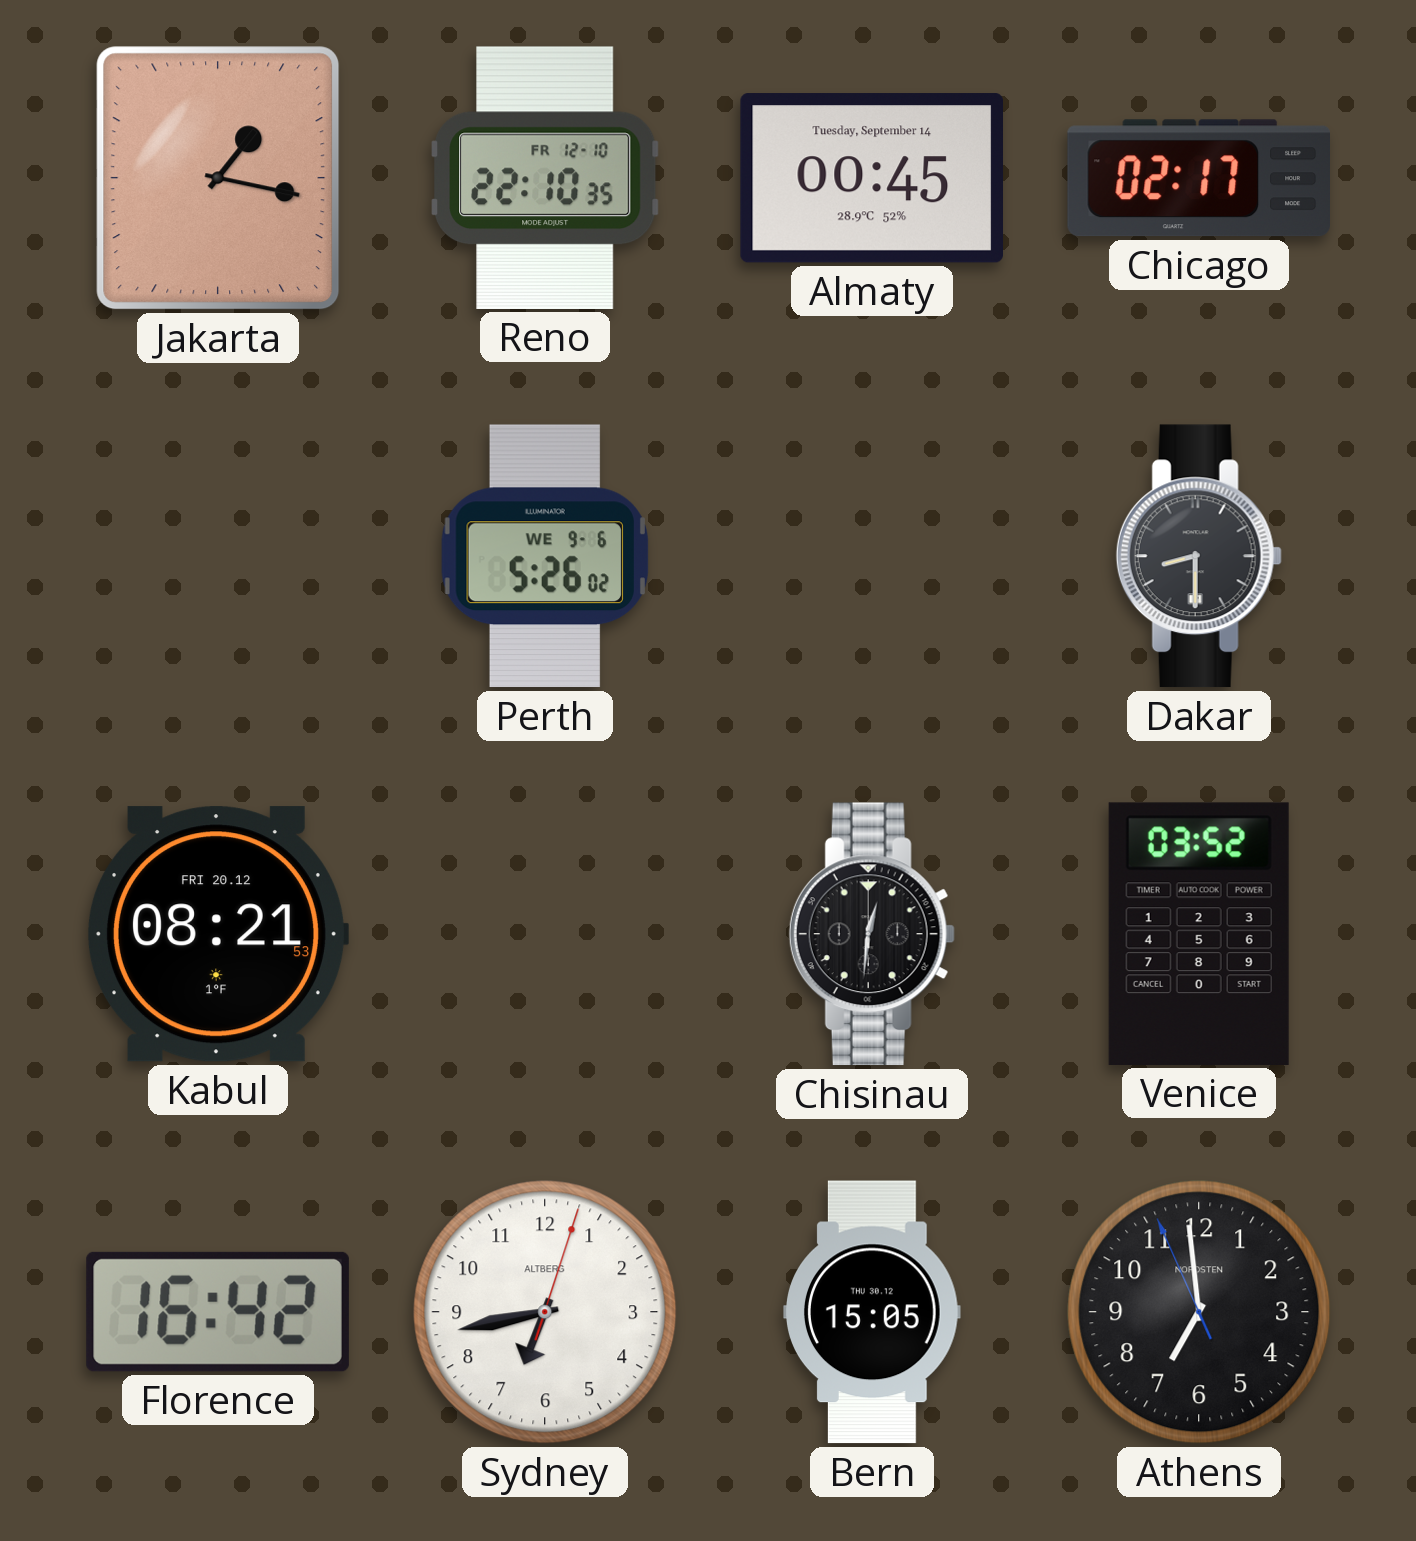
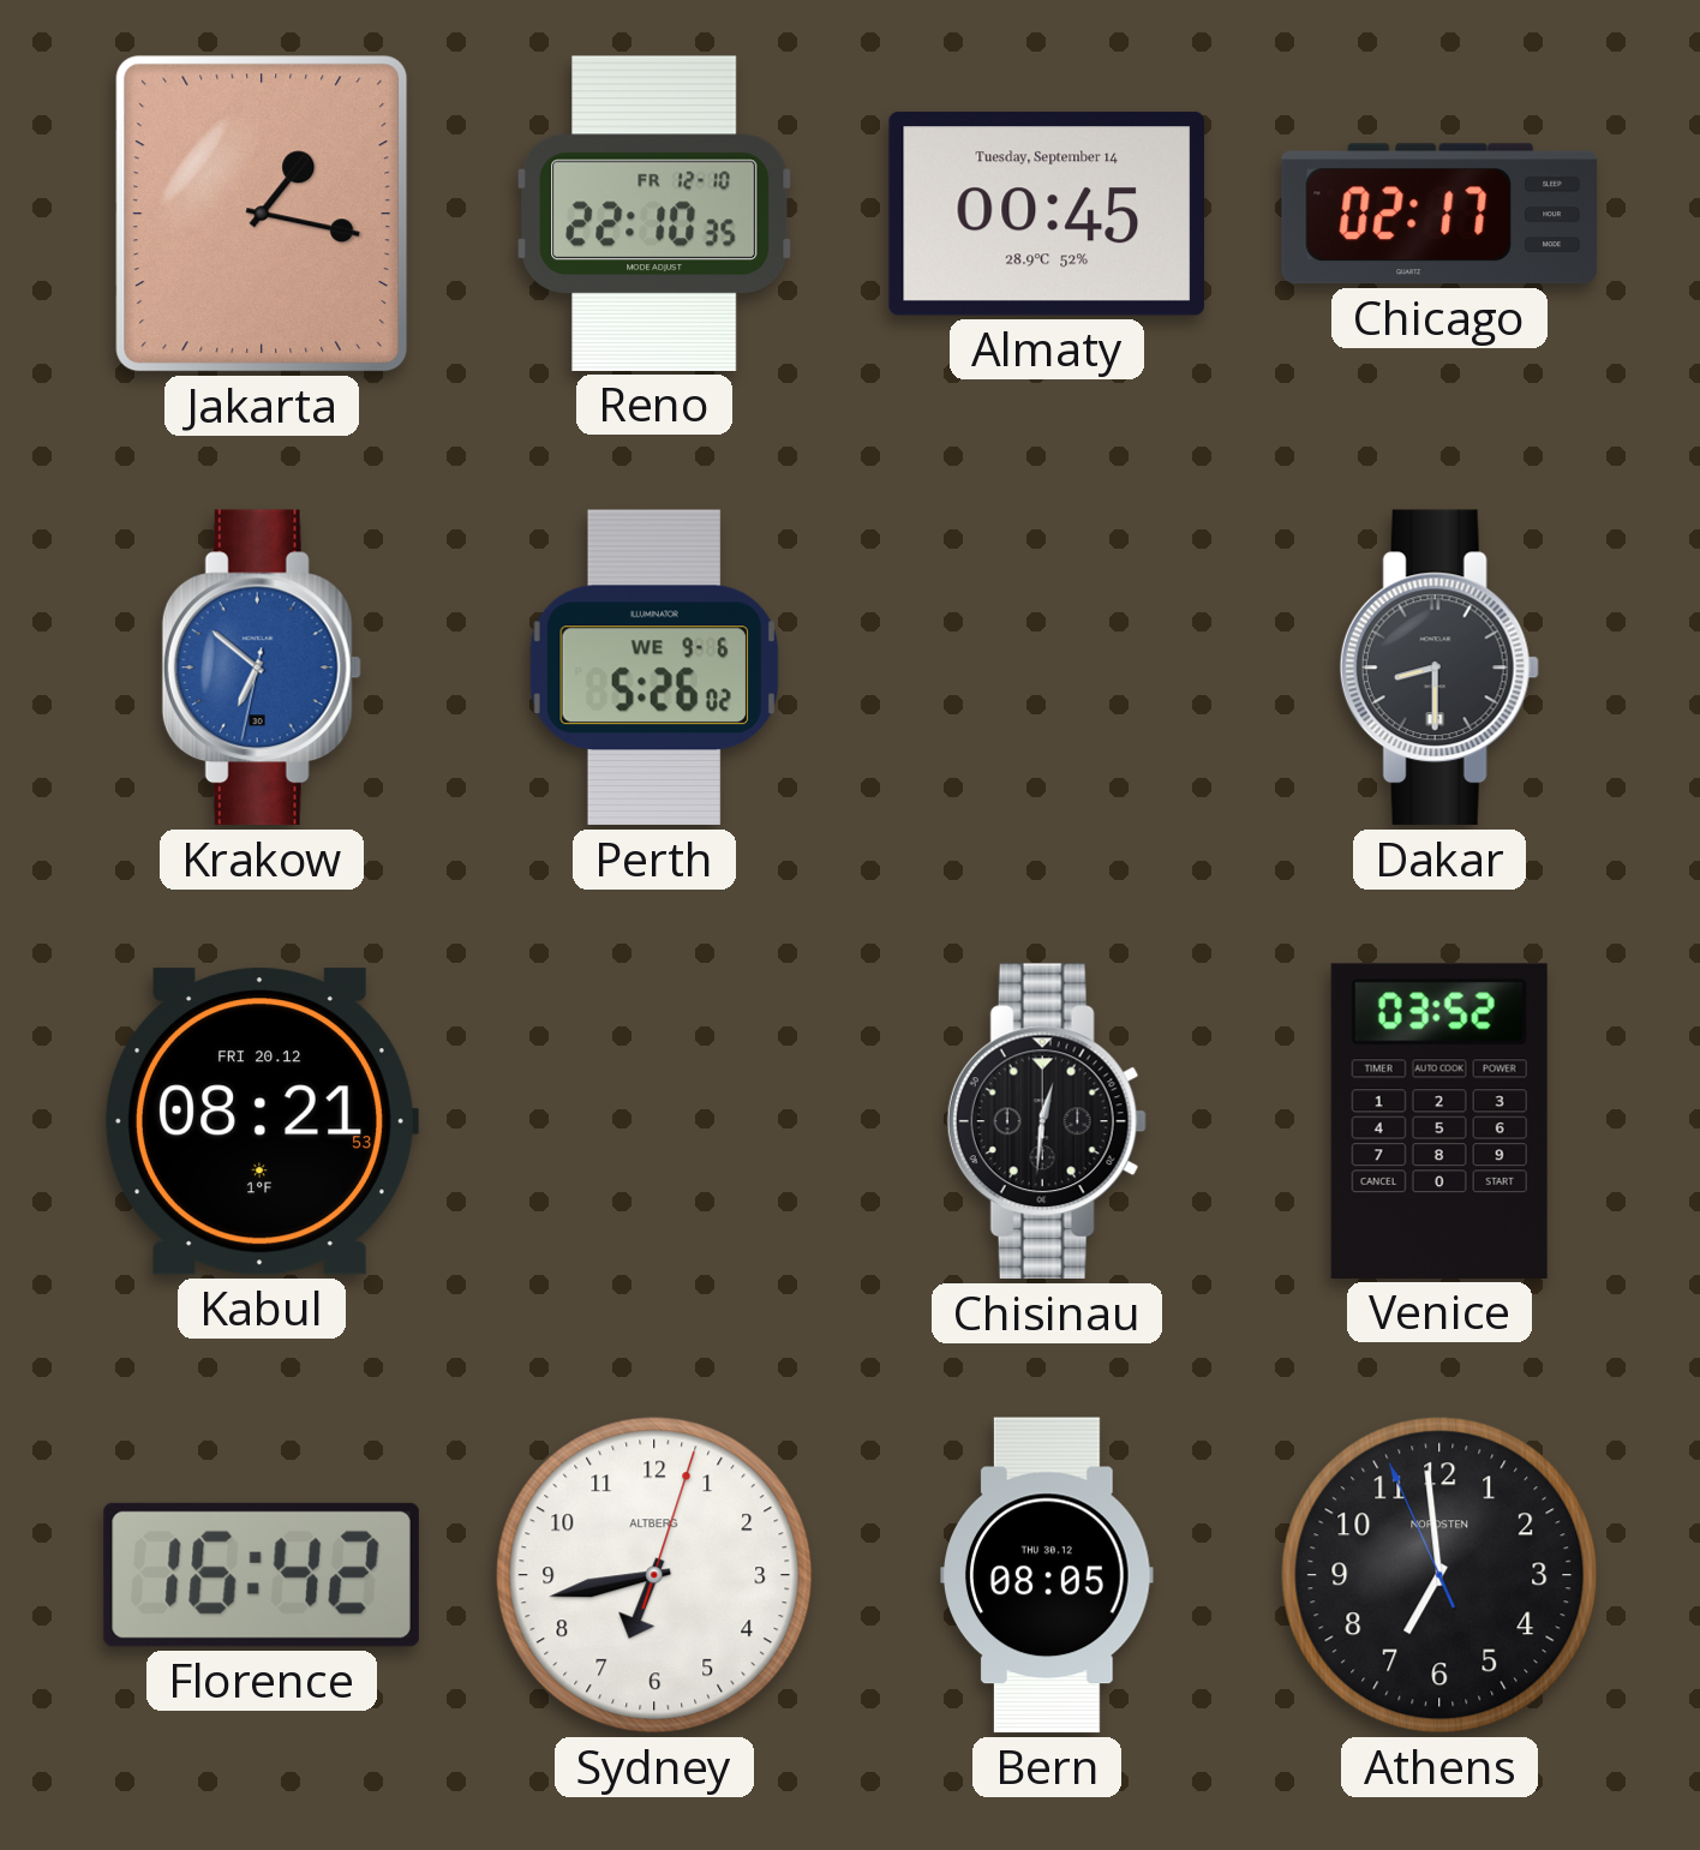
Krakow: none -> 6:51
Bern: 15:05 -> 08:05
